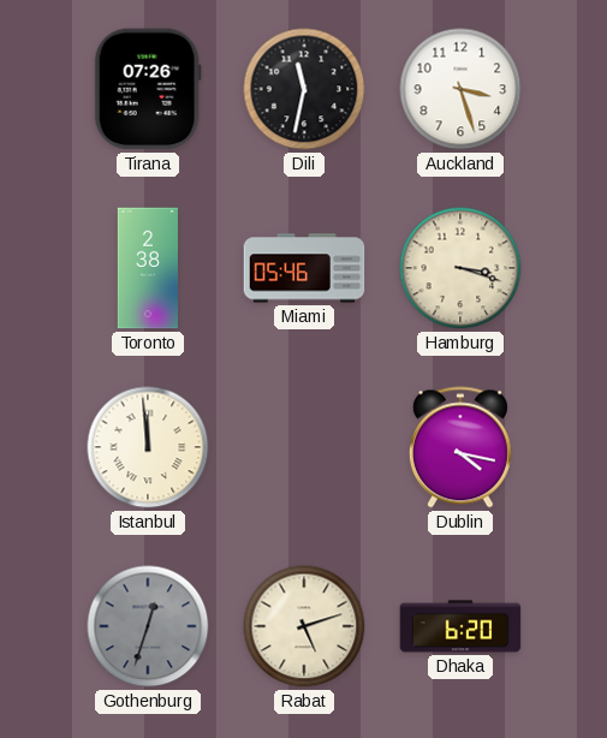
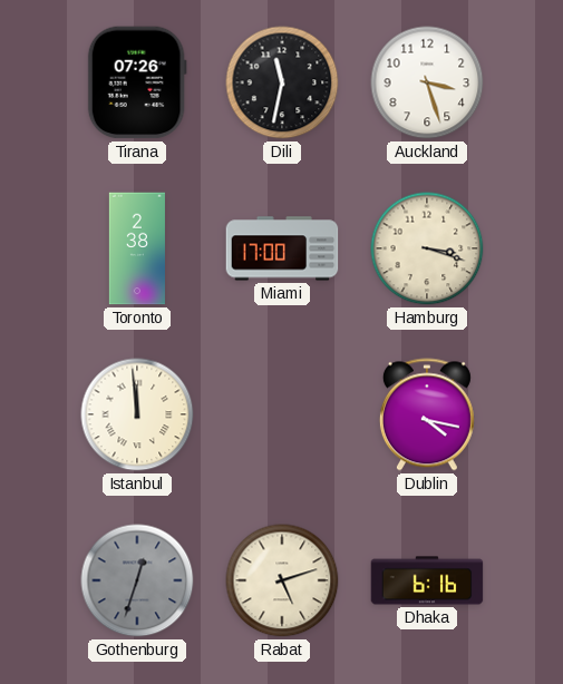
Miami: 05:46 -> 17:00
Dhaka: 6:20 -> 6:16
